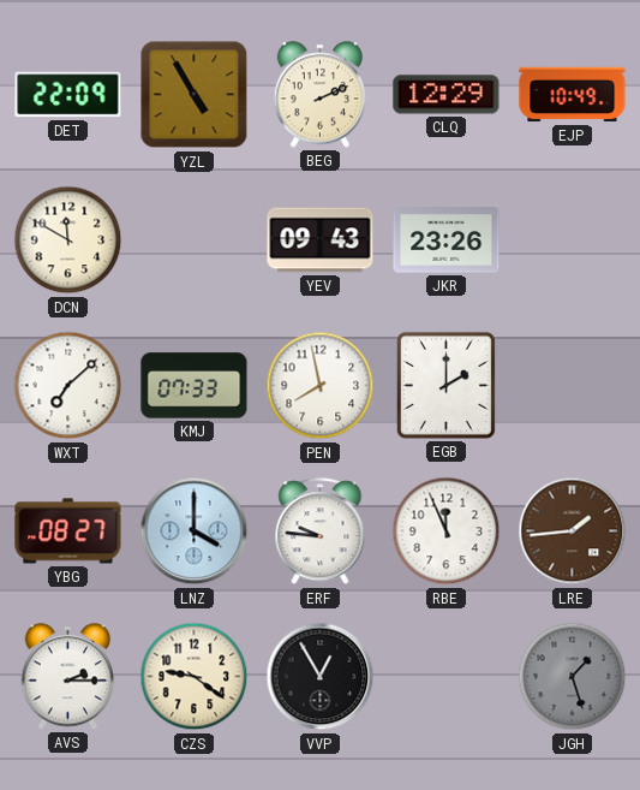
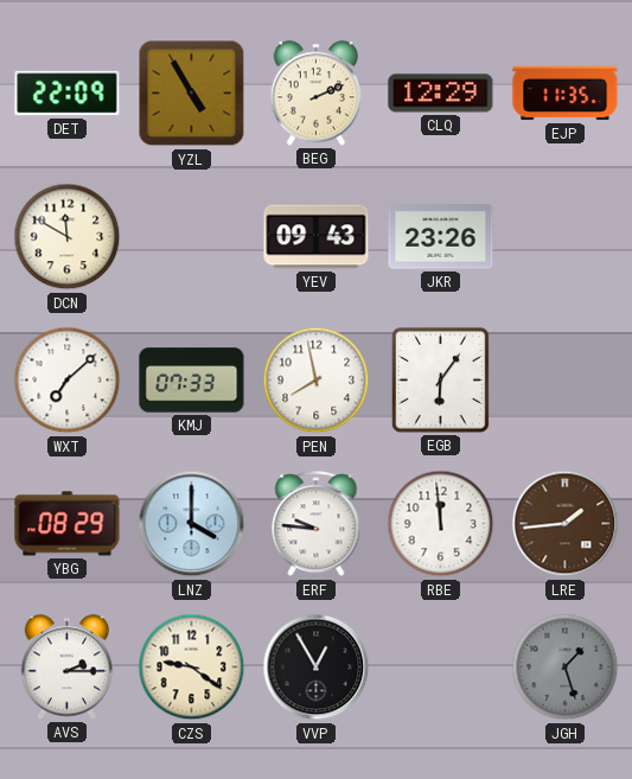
EJP: 10:49 -> 11:35
EGB: 2:00 -> 6:06
YBG: 08:27 -> 08:29
RBE: 11:56 -> 11:59
